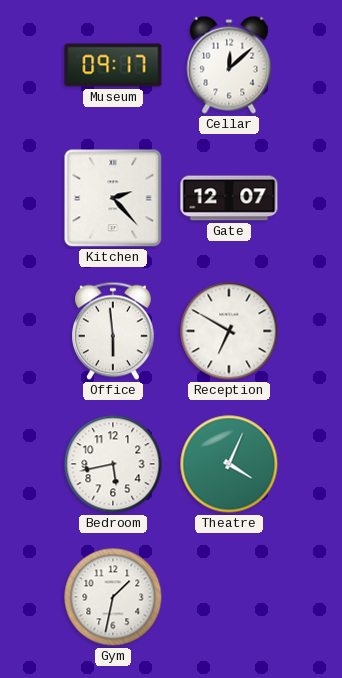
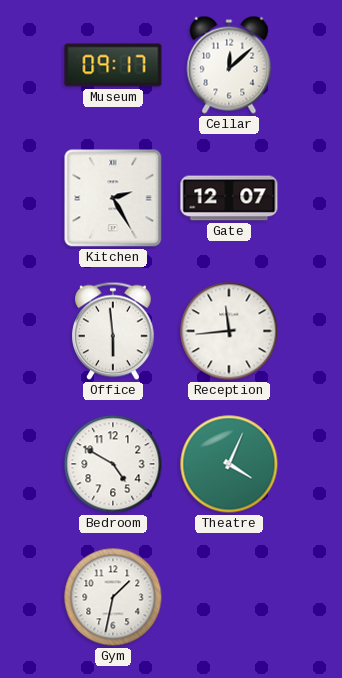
Kitchen: 2:23 -> 2:25
Reception: 6:50 -> 11:44
Bedroom: 5:43 -> 4:50
